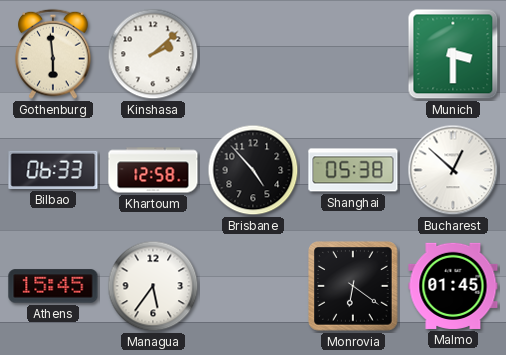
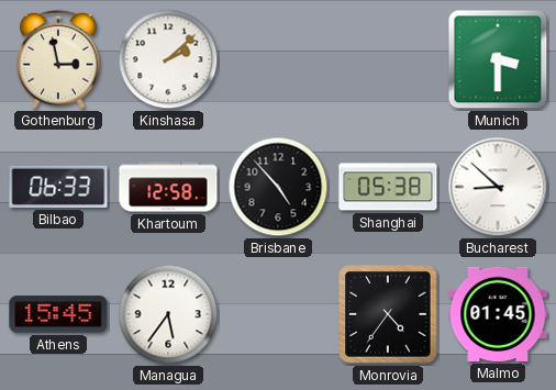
Gothenburg: 5:59 -> 2:58
Bucharest: 12:52 -> 8:52
Monrovia: 6:21 -> 4:36
